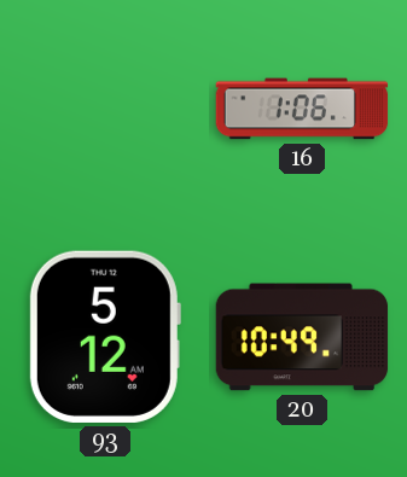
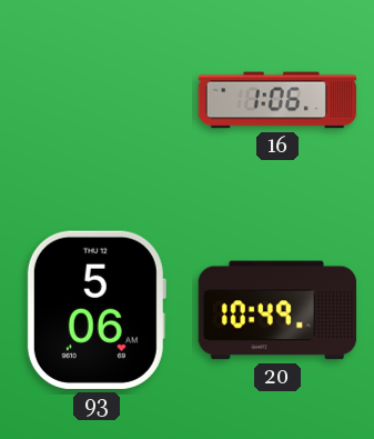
93: 5:12 -> 5:06
